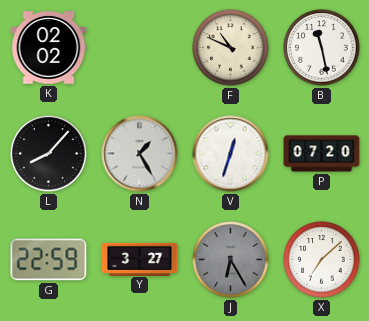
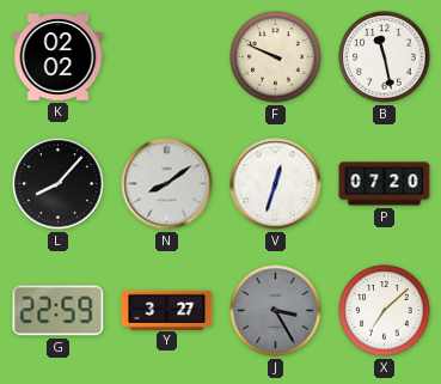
F: 10:49 -> 9:49
N: 1:25 -> 8:09
J: 6:25 -> 3:25
